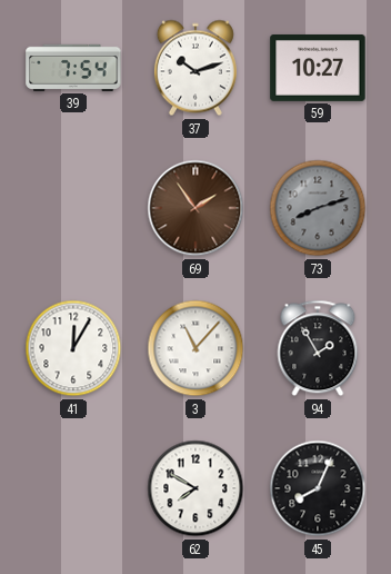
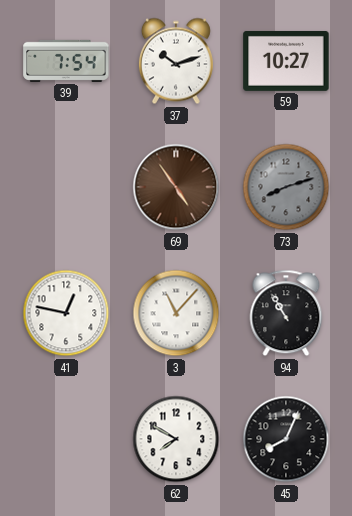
69: 1:54 -> 4:54
41: 12:05 -> 12:47
94: 1:55 -> 10:55
